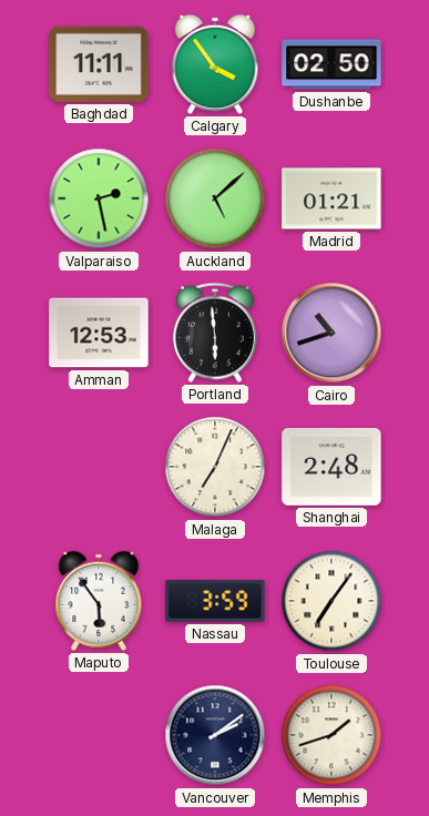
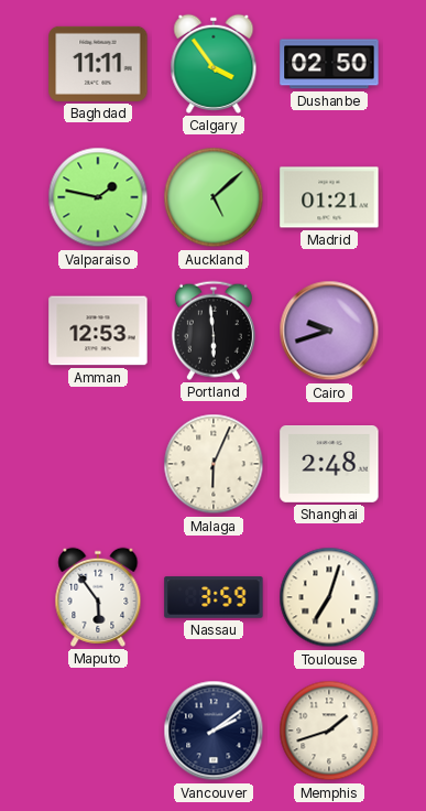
Valparaiso: 2:28 -> 1:47
Cairo: 10:42 -> 9:42
Malaga: 7:04 -> 6:04
Toulouse: 7:06 -> 7:03
